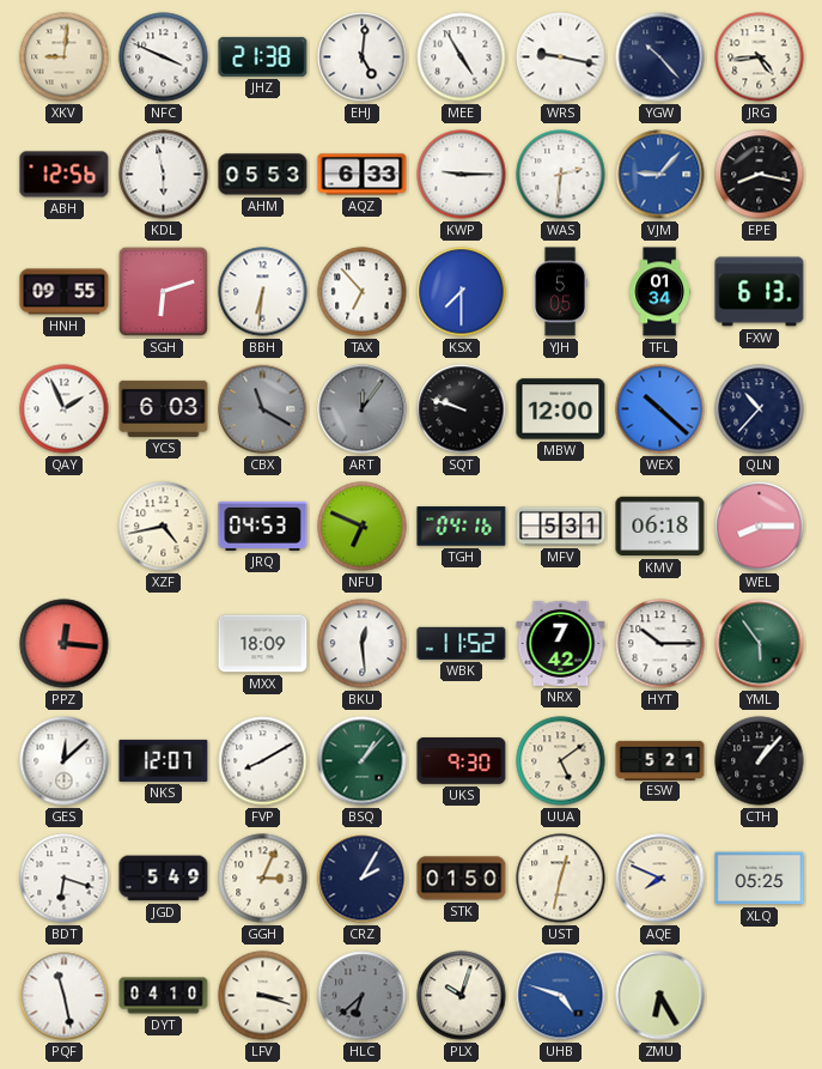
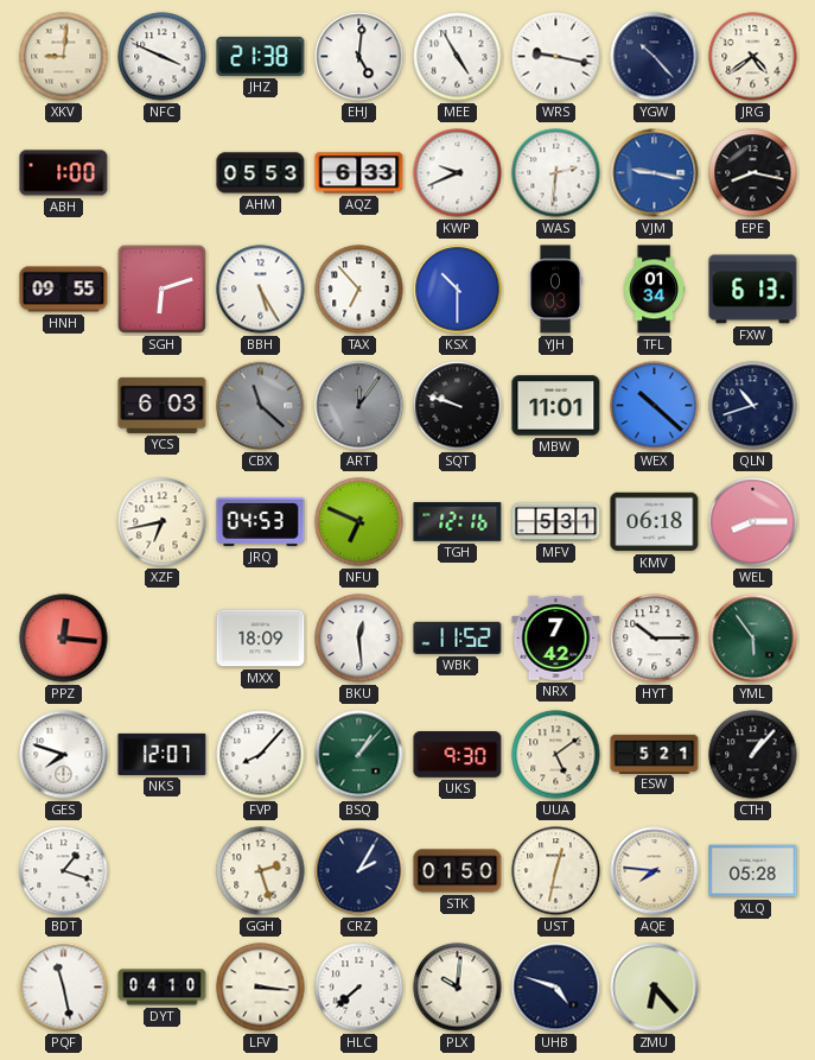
JRG: 4:44 -> 4:39
ABH: 12:56 -> 1:00
KDL: 5:58 -> none
KWP: 9:15 -> 9:41
VJM: 9:07 -> 9:17
BBH: 6:31 -> 5:25
KSX: 7:30 -> 10:30
YJH: 5:05 -> 0:03
QAY: 1:56 -> none
CBX: 11:20 -> 11:22
MBW: 12:00 -> 11:01
QLN: 10:37 -> 10:42
XZF: 4:43 -> 6:43
TGH: 04:16 -> 12:16
GES: 12:08 -> 7:48
FVP: 8:10 -> 8:07
BDT: 6:18 -> 1:18
JGD: 5:49 -> none
GGH: 3:04 -> 2:27
AQE: 7:49 -> 7:46
XLQ: 05:25 -> 05:28
LFV: 3:18 -> 3:16
HLC: 6:38 -> 7:38
HLC dial: grey -> white
PLX: 10:03 -> 10:01
UHB dial: blue -> navy
ZMU: 6:25 -> 6:23
